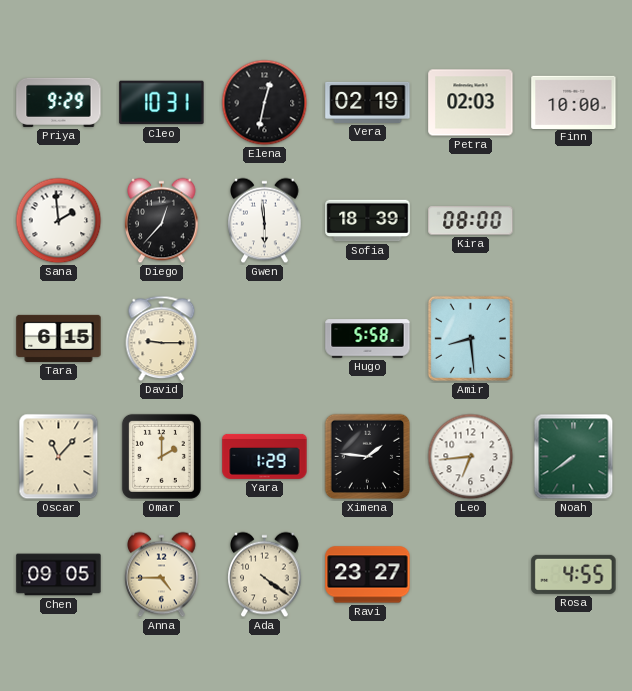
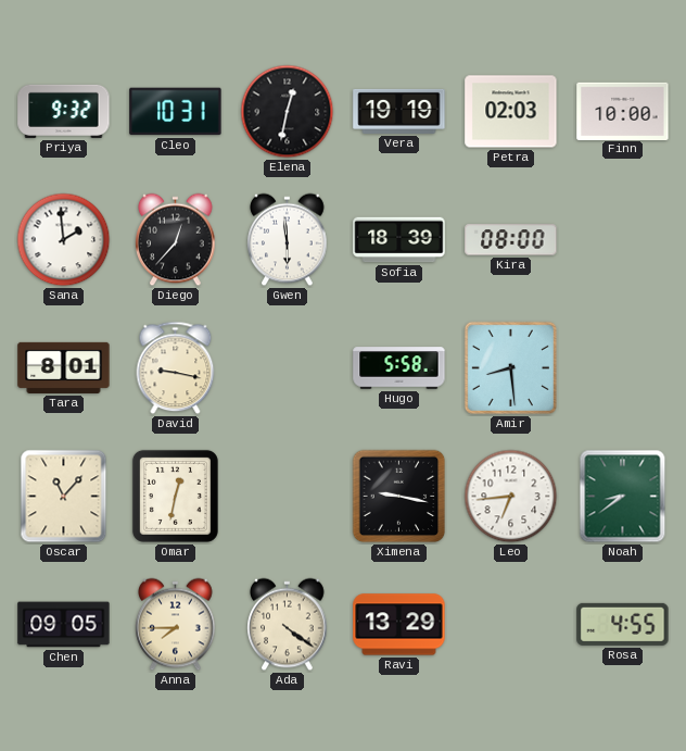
Priya: 9:29 -> 9:32
Vera: 02:19 -> 19:19
Tara: 6:15 -> 8:01
David: 9:15 -> 9:17
Omar: 2:00 -> 12:32
Yara: 1:29 -> none
Ximena: 1:46 -> 9:17
Noah: 7:39 -> 8:39
Anna: 4:45 -> 7:45
Ravi: 23:27 -> 13:29
